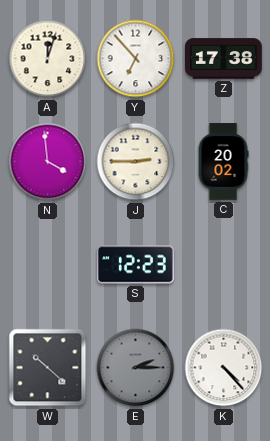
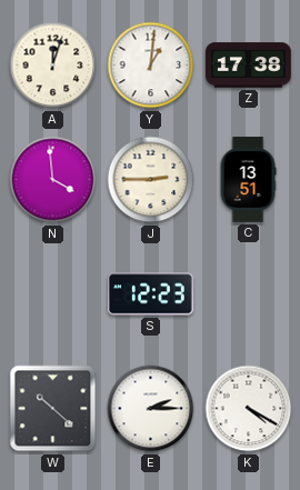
Y: 6:53 -> 1:01
C: 20:02 -> 13:51
E dial: grey -> white
K: 4:23 -> 4:20
